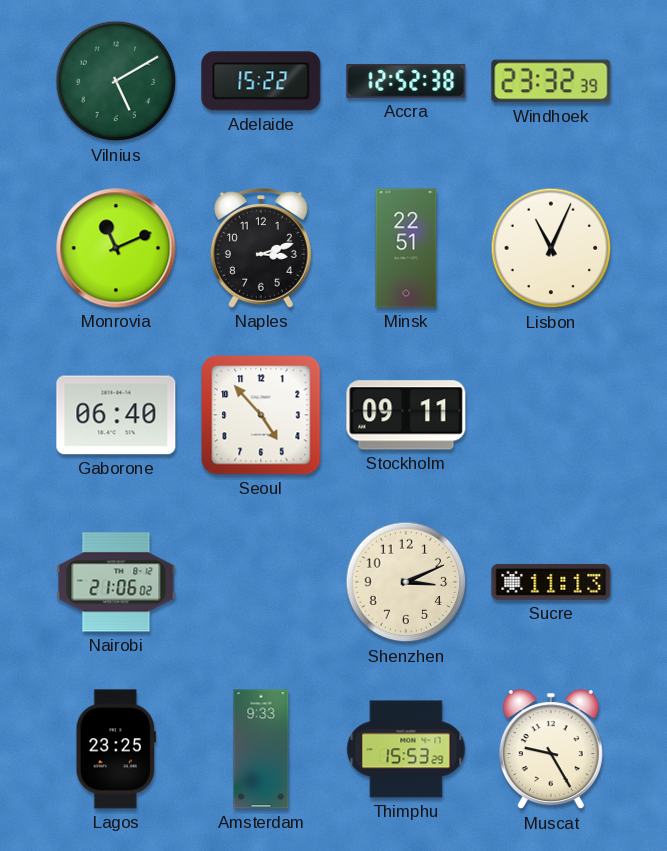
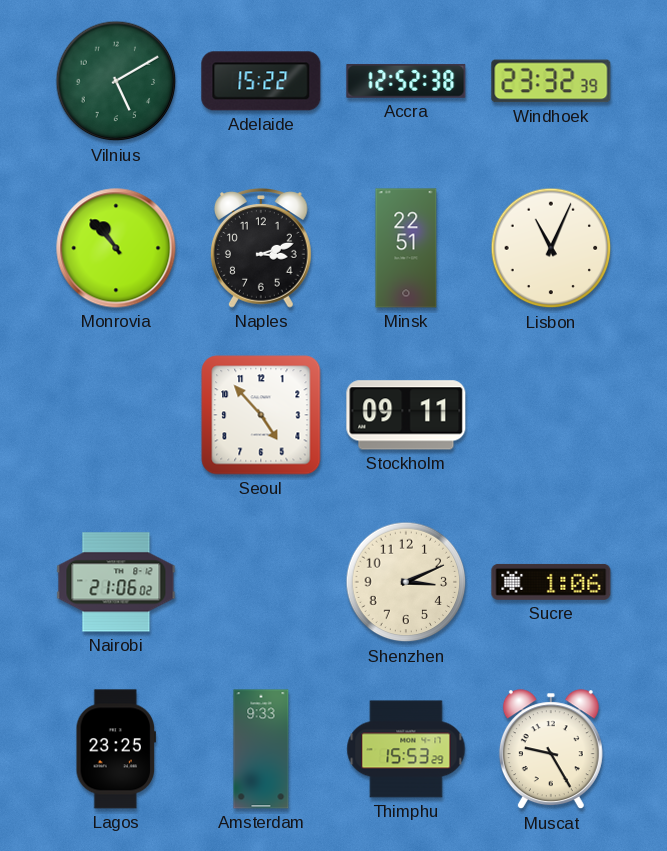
Monrovia: 11:11 -> 10:53
Gaborone: 06:40 -> none
Sucre: 11:13 -> 1:06
